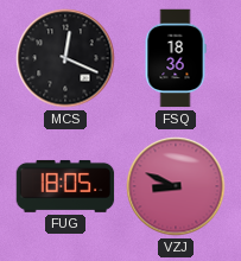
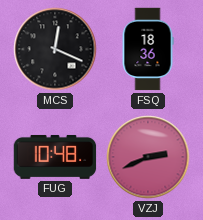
FUG: 18:05 -> 10:48
VZJ: 8:49 -> 2:41
